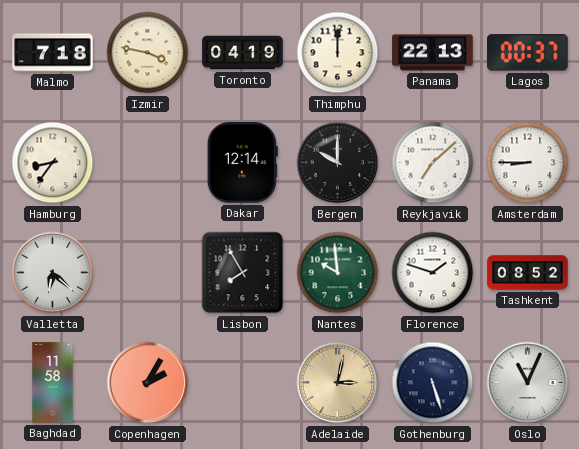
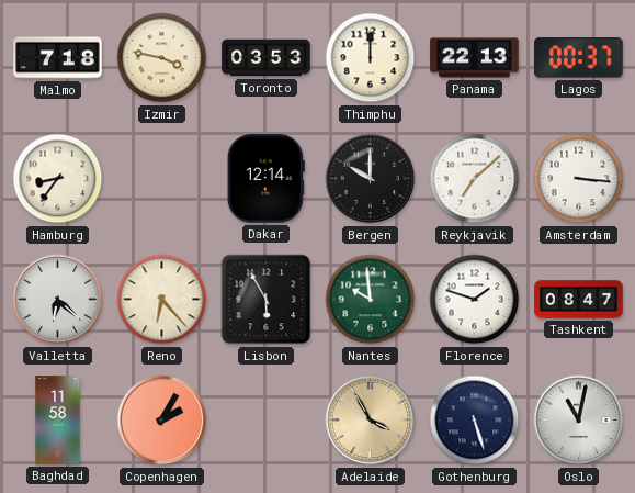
Toronto: 04:19 -> 03:53
Amsterdam: 8:45 -> 3:16
Reno: none -> 6:23
Lisbon: 7:55 -> 5:55
Tashkent: 08:52 -> 08:47
Adelaide: 3:02 -> 3:55
Oslo: 11:04 -> 11:02
